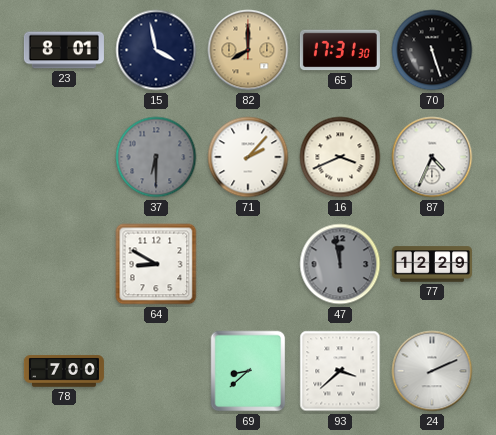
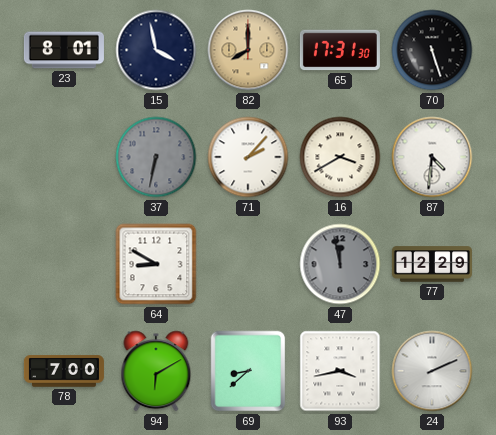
37: 6:30 -> 6:32
16: 3:41 -> 3:40
87: 4:34 -> 4:31
94: none -> 6:10
93: 3:38 -> 3:43
